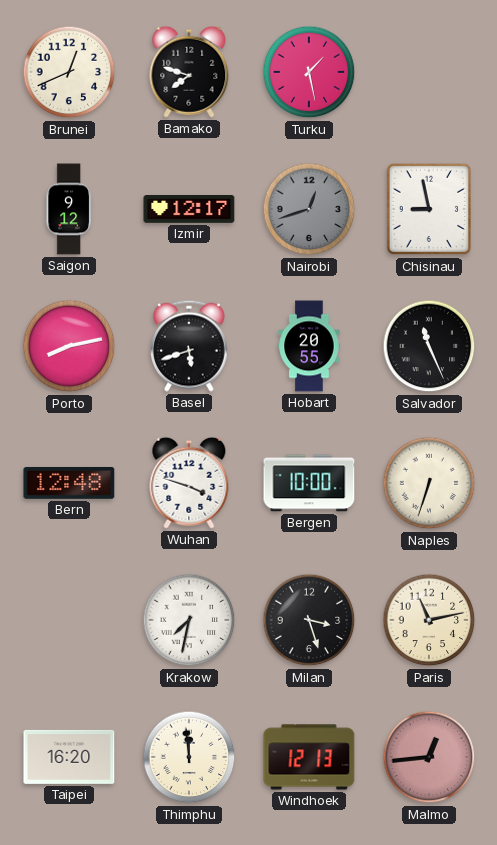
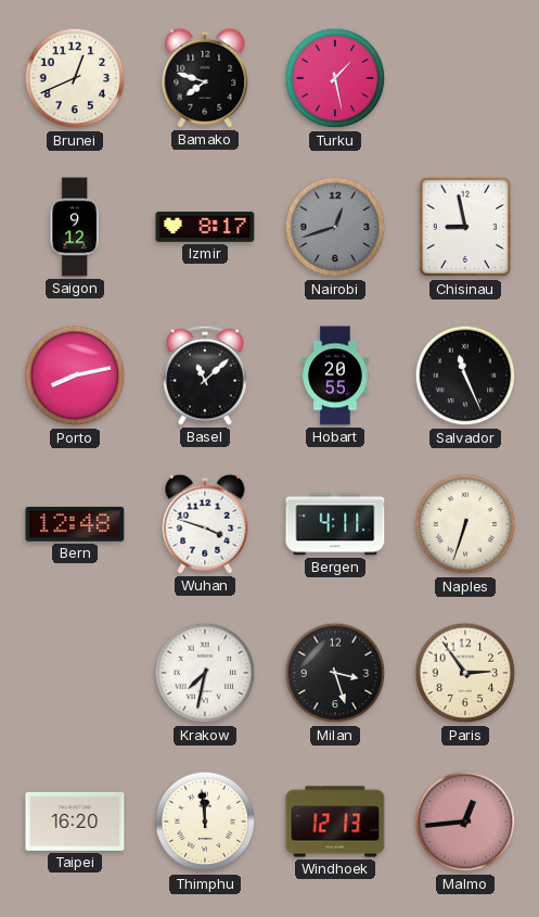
Izmir: 12:17 -> 8:17
Basel: 5:42 -> 11:08
Bergen: 10:00 -> 4:11
Paris: 11:13 -> 2:54
